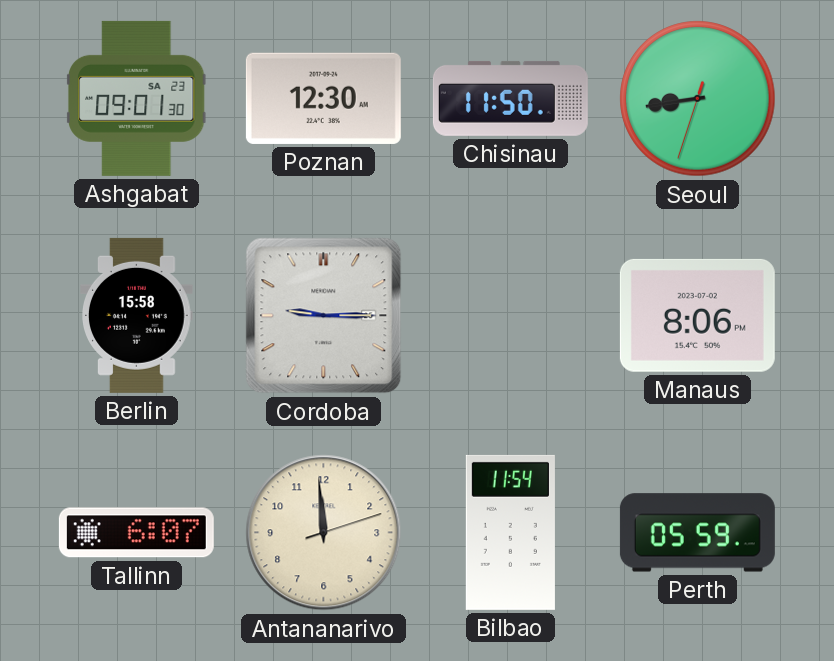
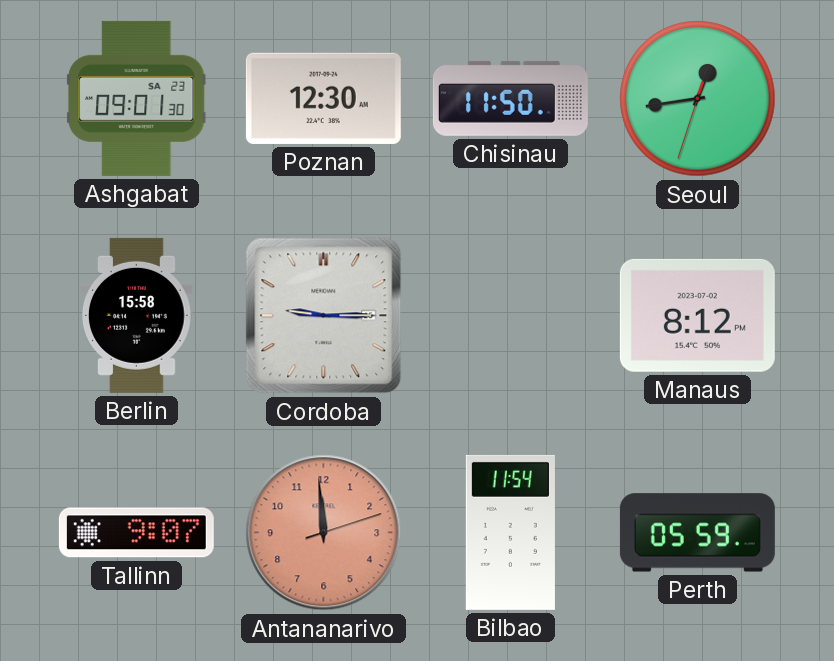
Seoul: 8:43 -> 12:43
Manaus: 8:06 -> 8:12
Tallinn: 6:07 -> 9:07
Antananarivo dial: cream -> salmon
